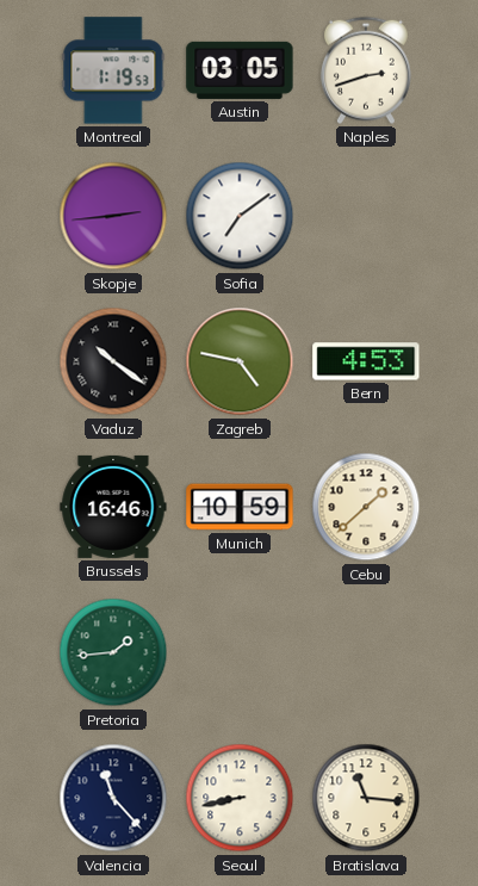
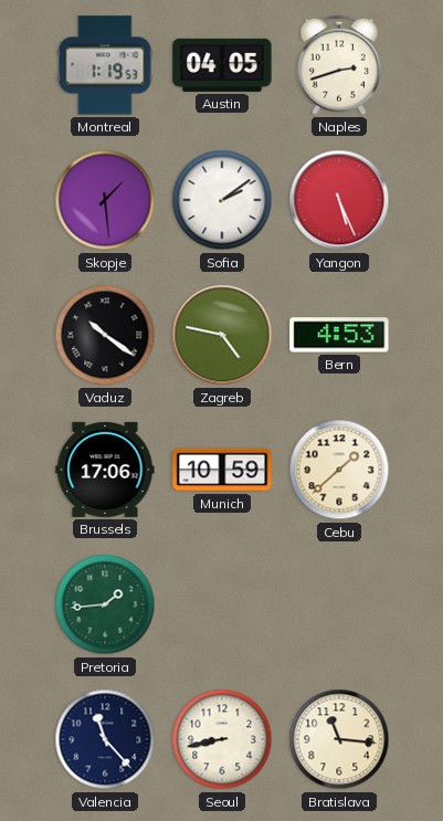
Austin: 03:05 -> 04:05
Skopje: 2:44 -> 1:29
Sofia: 7:09 -> 2:09
Yangon: none -> 5:26
Brussels: 16:46 -> 17:06
